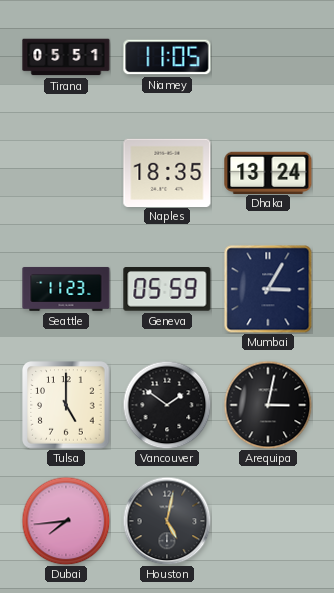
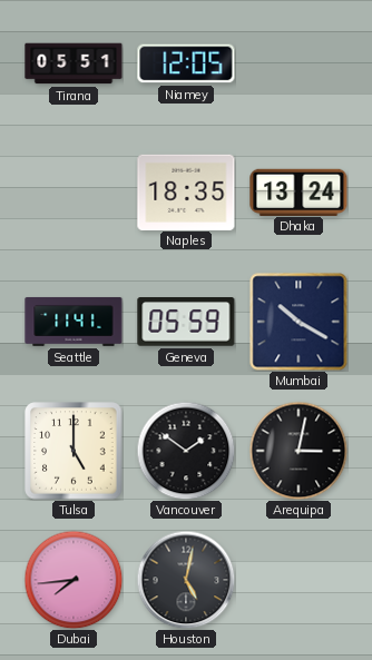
Niamey: 11:05 -> 12:05
Seattle: 11:23 -> 11:41
Mumbai: 3:05 -> 10:20
